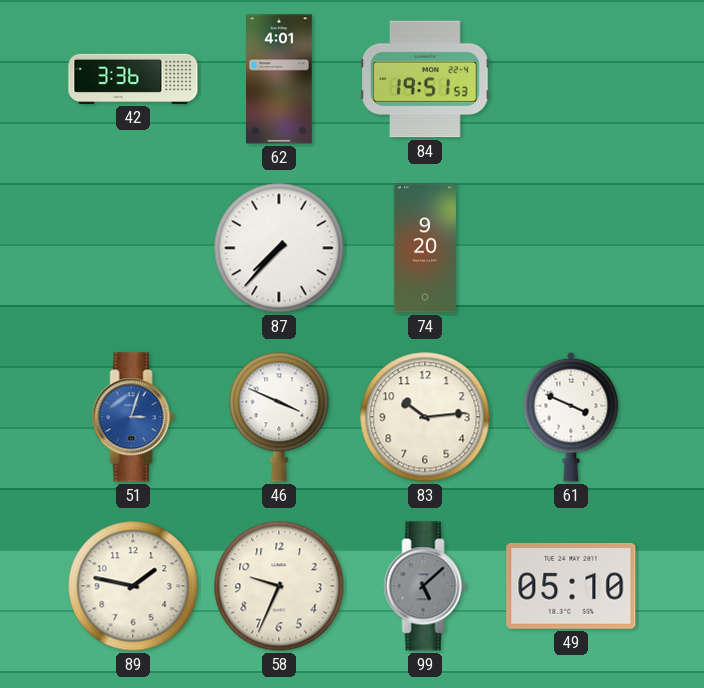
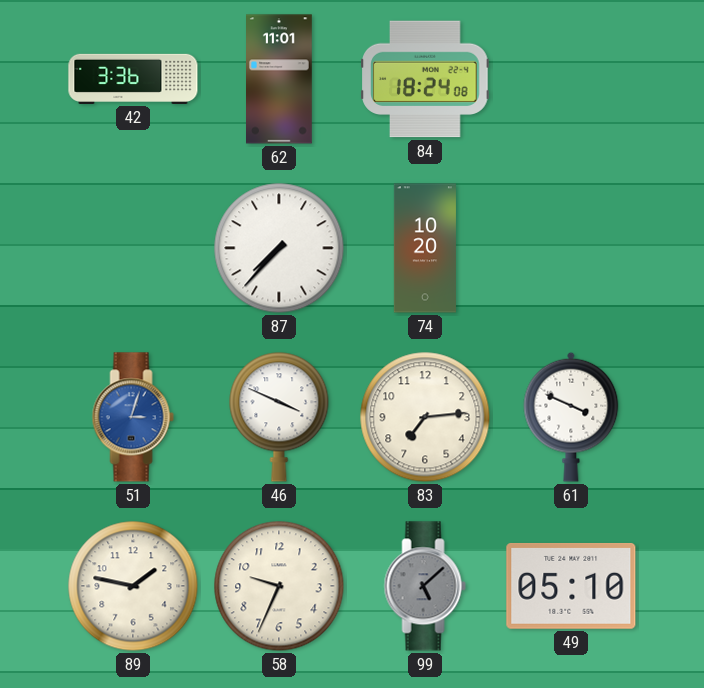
62: 4:01 -> 11:01
84: 19:51 -> 18:24
74: 9:20 -> 10:20
83: 10:14 -> 7:14
